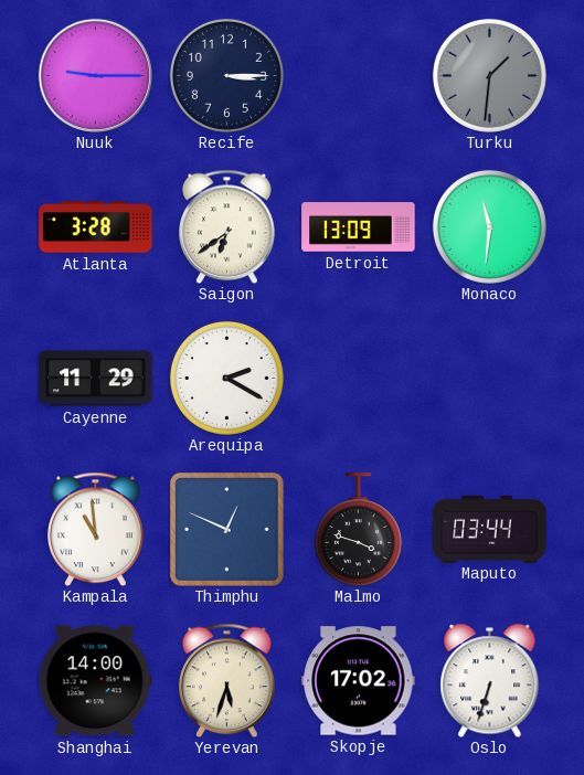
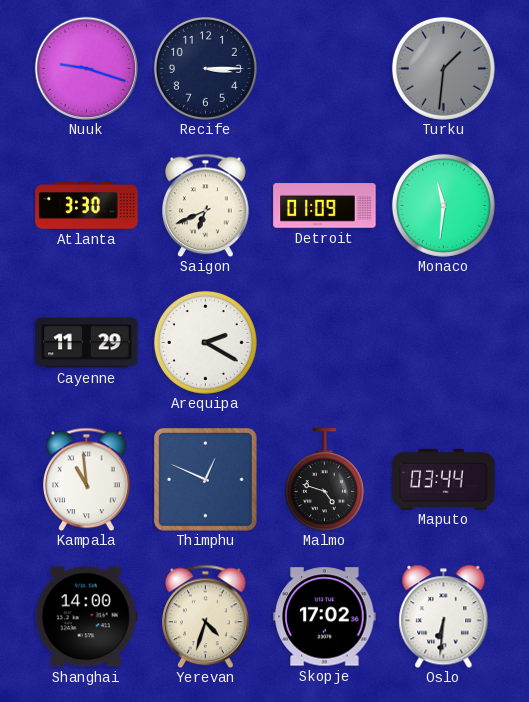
Nuuk: 9:15 -> 9:18
Atlanta: 3:28 -> 3:30
Saigon: 6:39 -> 6:41
Detroit: 13:09 -> 01:09
Malmo: 3:48 -> 4:48
Yerevan: 5:33 -> 4:33
Oslo: 6:33 -> 6:31
